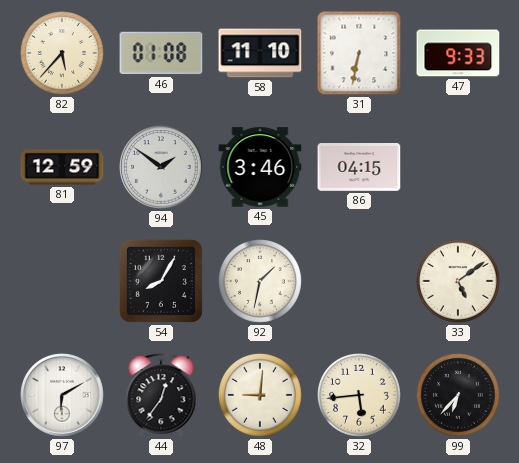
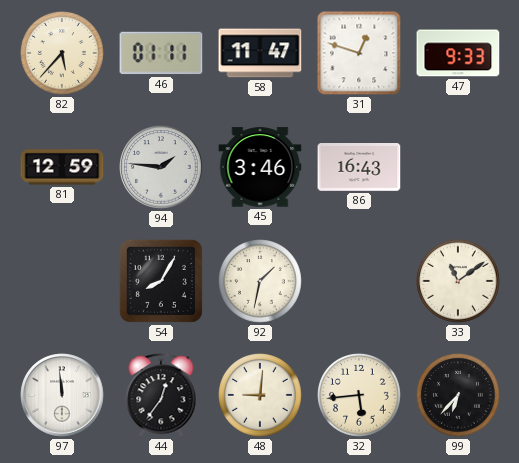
46: 01:08 -> 01:11
58: 11:10 -> 11:47
31: 6:32 -> 12:48
94: 1:51 -> 1:46
86: 04:15 -> 16:43
33: 5:09 -> 11:09
97: 6:10 -> 11:59
